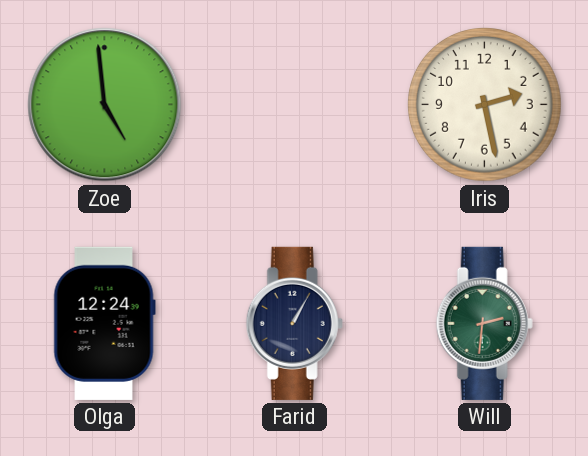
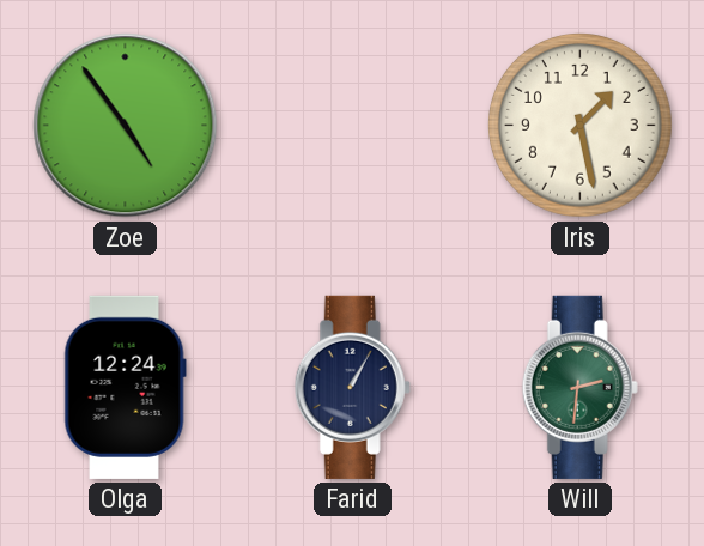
Zoe: 4:59 -> 4:54
Iris: 2:28 -> 1:28
